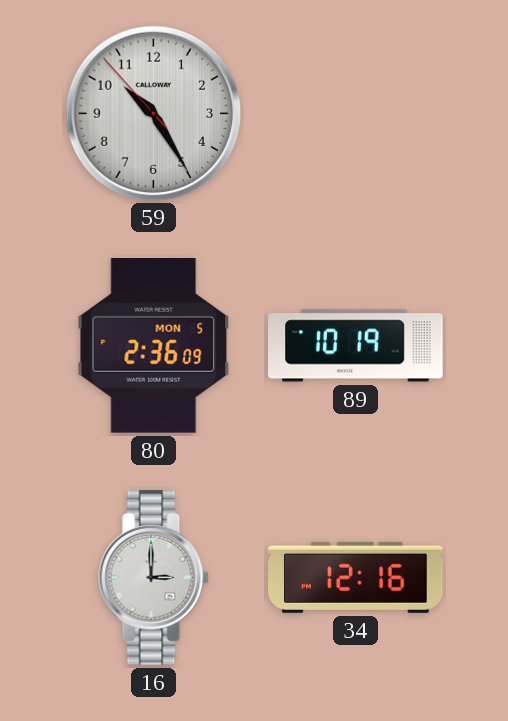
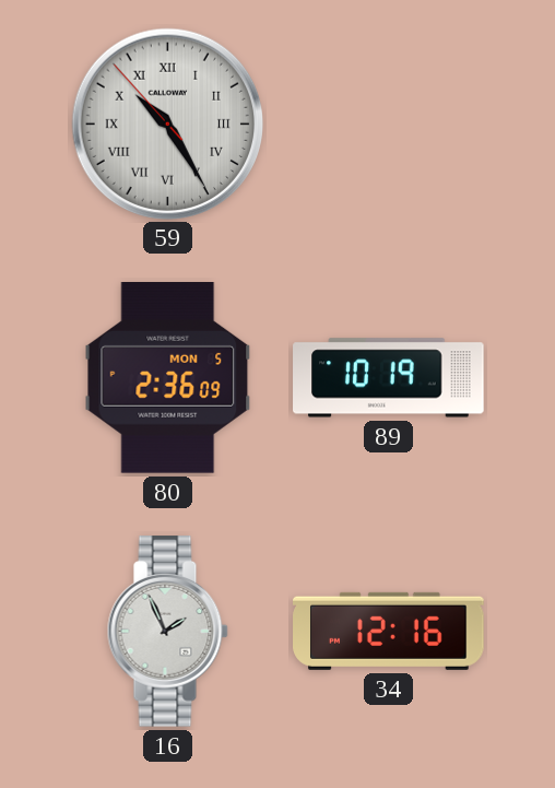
59 numerals: Arabic -> Roman
16: 3:00 -> 1:56
